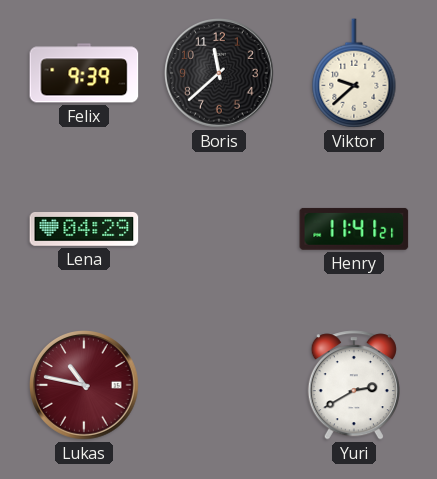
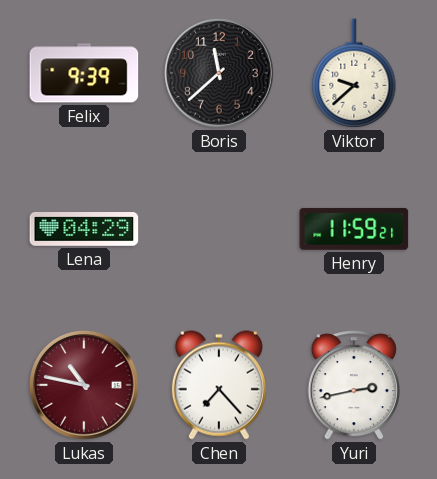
Henry: 11:41 -> 11:59
Chen: none -> 7:23
Yuri: 2:40 -> 2:43
